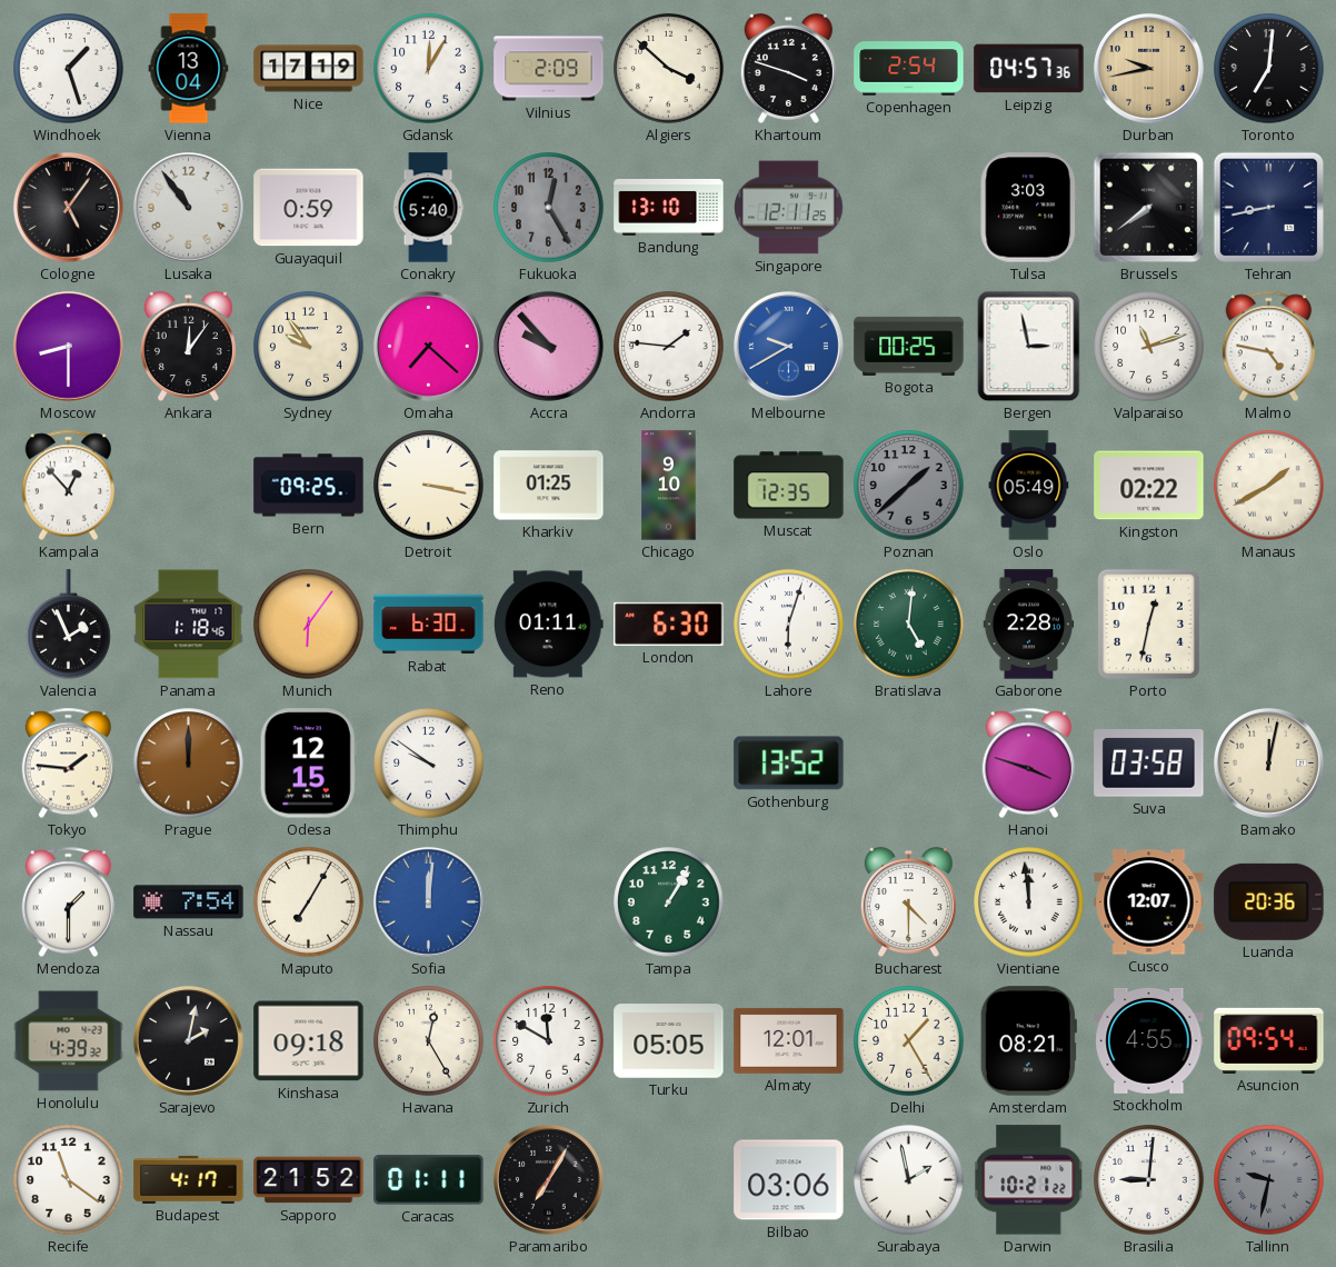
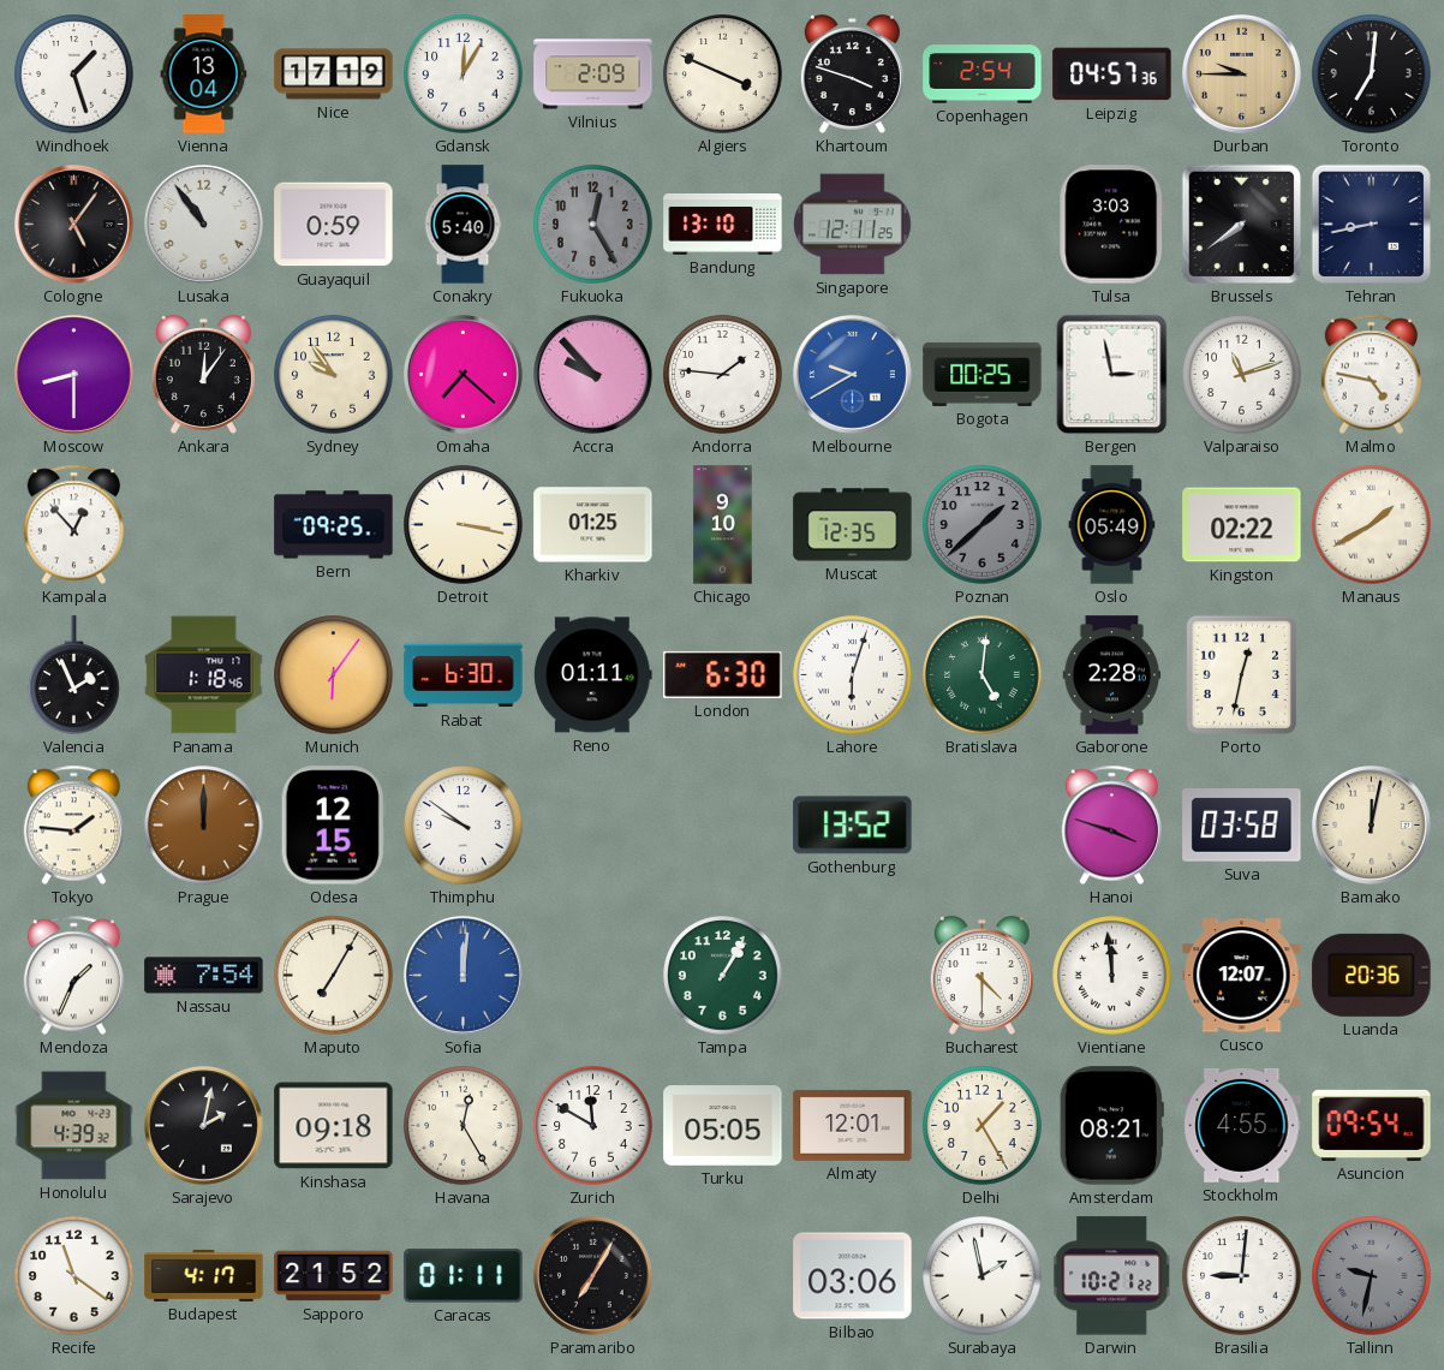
Algiers: 3:52 -> 3:49
Durban: 9:43 -> 9:45
Mendoza: 1:30 -> 1:34
